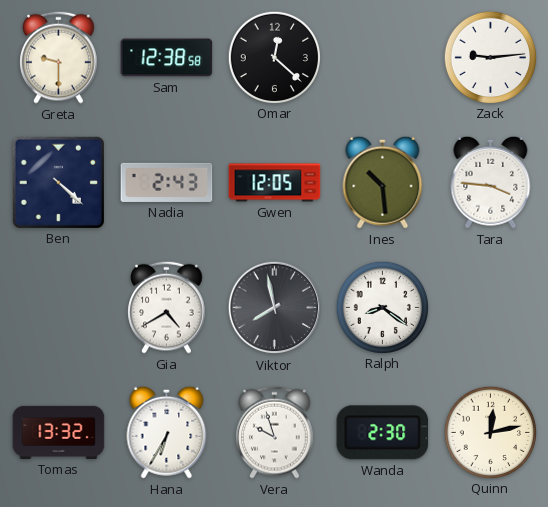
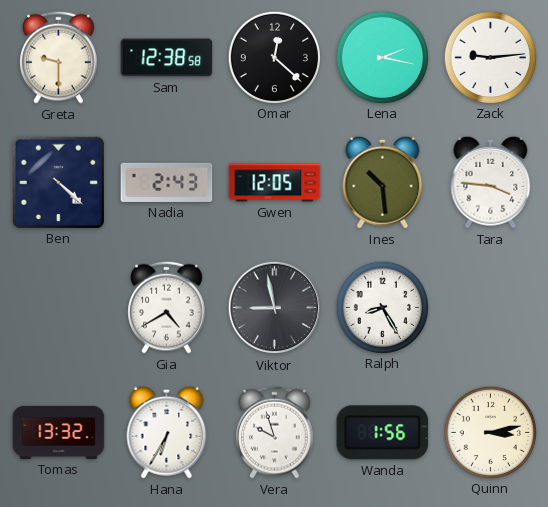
Lena: none -> 2:17
Viktor: 7:58 -> 8:58
Ralph: 8:21 -> 8:25
Wanda: 2:30 -> 1:56
Quinn: 12:13 -> 3:13
